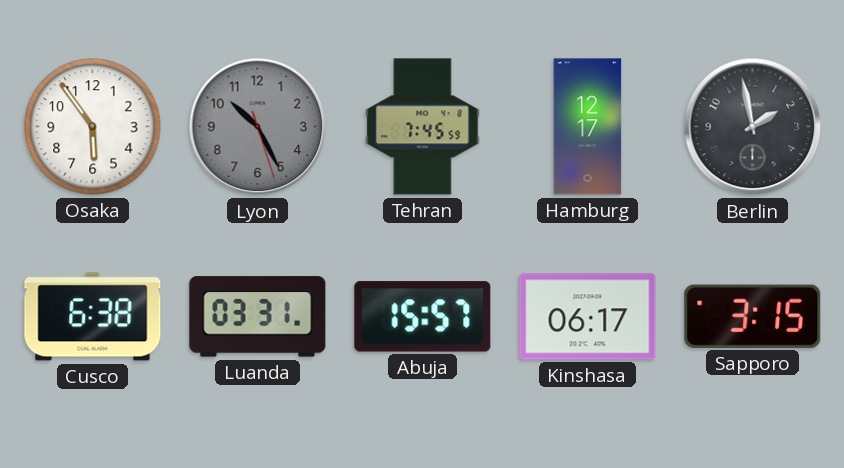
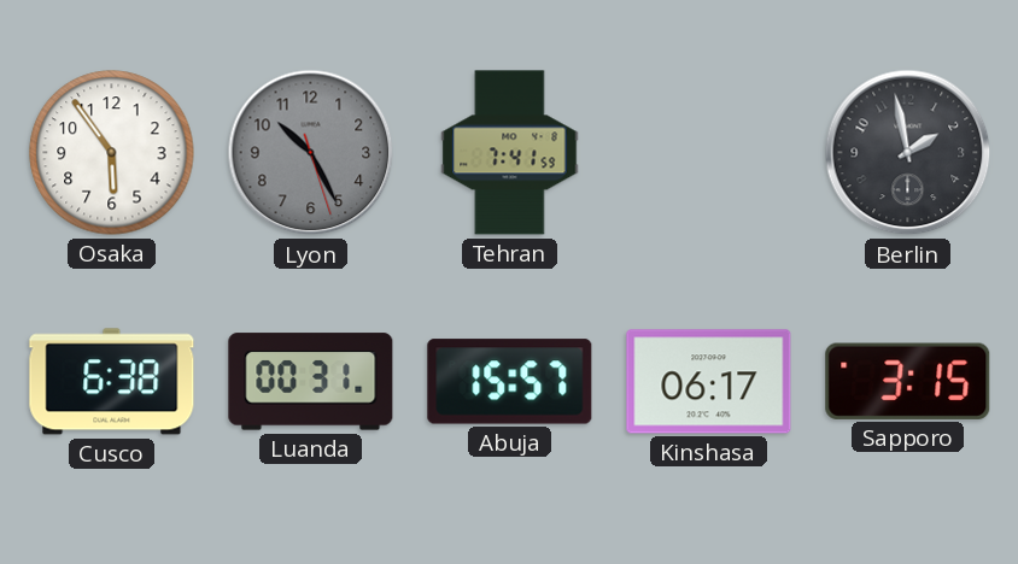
Tehran: 7:45 -> 7:41
Hamburg: 12:17 -> none
Luanda: 03:31 -> 00:31
